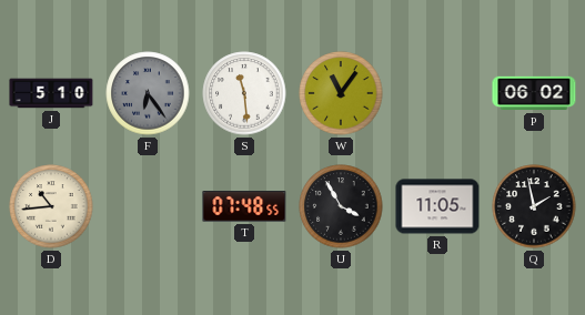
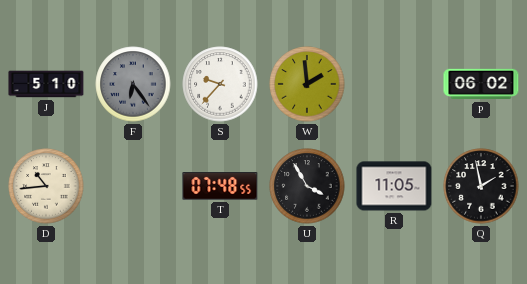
S: 11:29 -> 9:37
W: 11:06 -> 1:59
